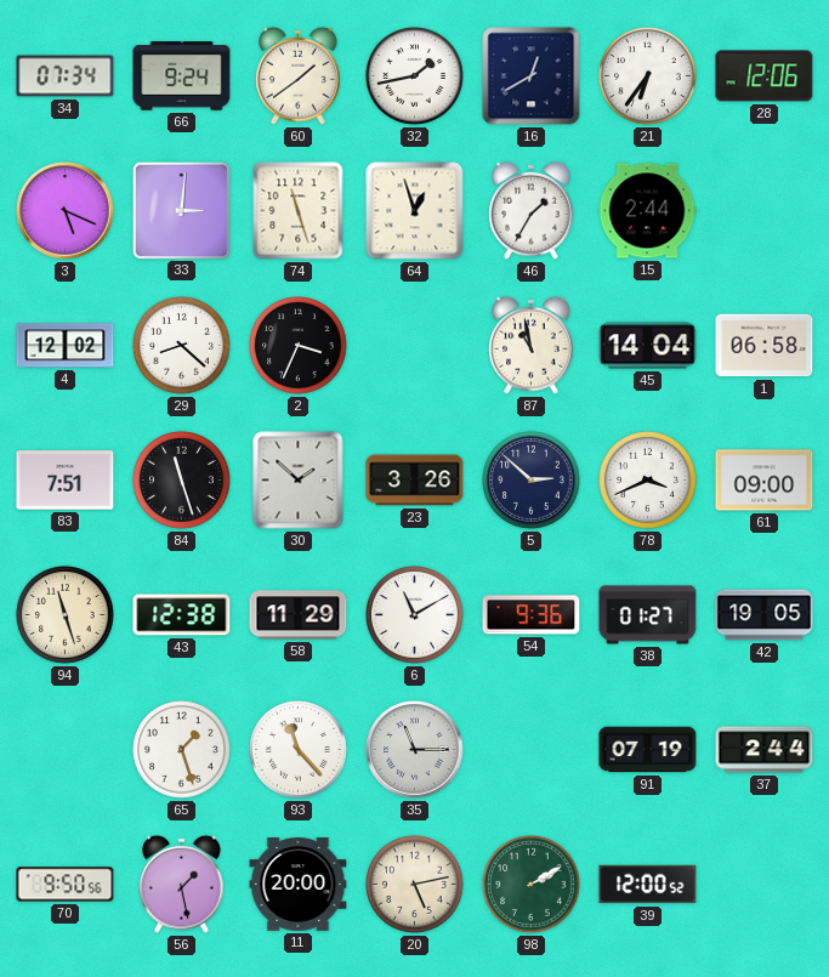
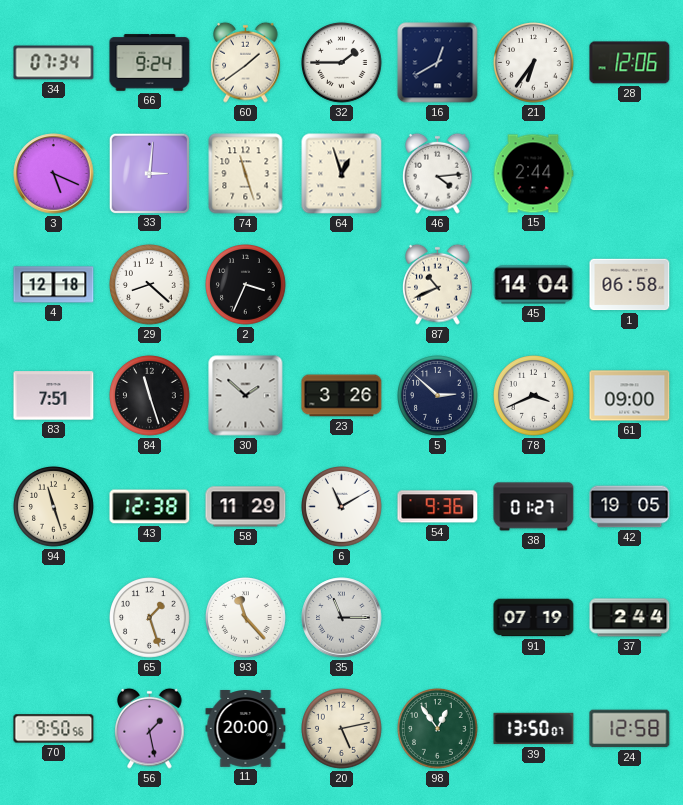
32: 1:43 -> 1:45
46: 1:35 -> 4:14
4: 12:02 -> 12:18
87: 10:58 -> 10:41
98: 2:10 -> 12:54
39: 12:00 -> 13:50
24: none -> 12:58
